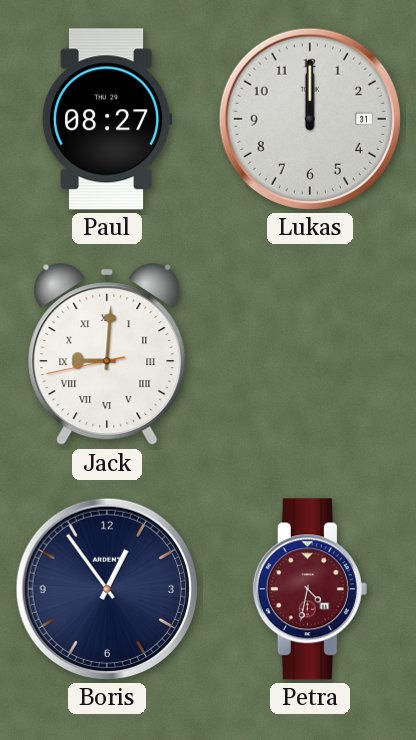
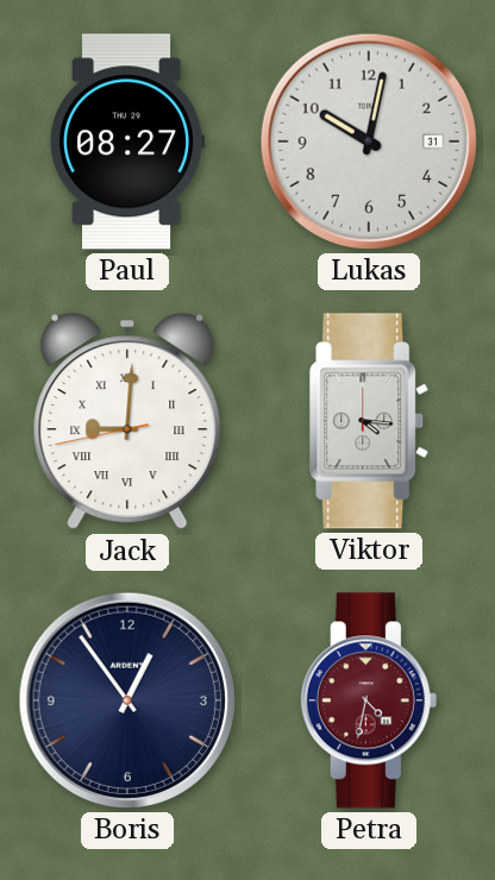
Lukas: 12:00 -> 10:02
Viktor: none -> 4:16
